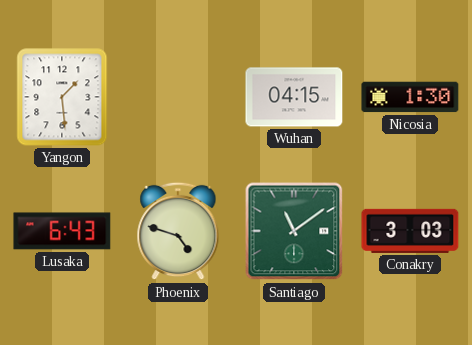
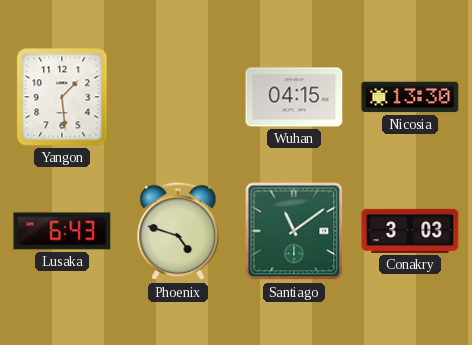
Nicosia: 1:30 -> 13:30
